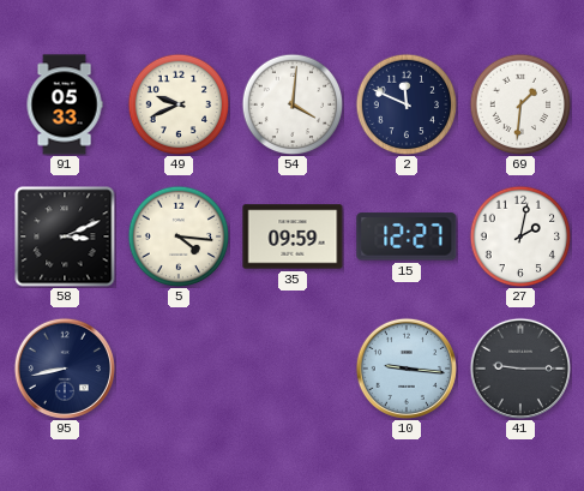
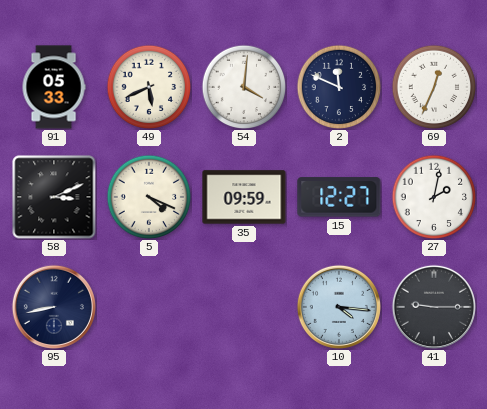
49: 9:41 -> 5:41
69: 1:31 -> 12:34
5: 4:16 -> 4:19
10: 9:16 -> 4:16
